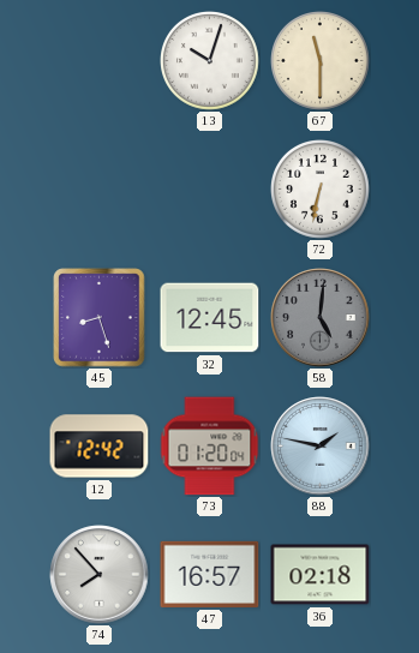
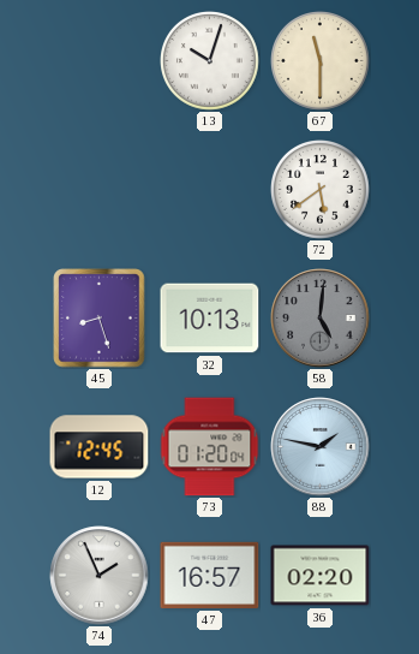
72: 6:32 -> 5:39
32: 12:45 -> 10:13
12: 12:42 -> 12:45
74: 7:53 -> 1:56
36: 02:18 -> 02:20
